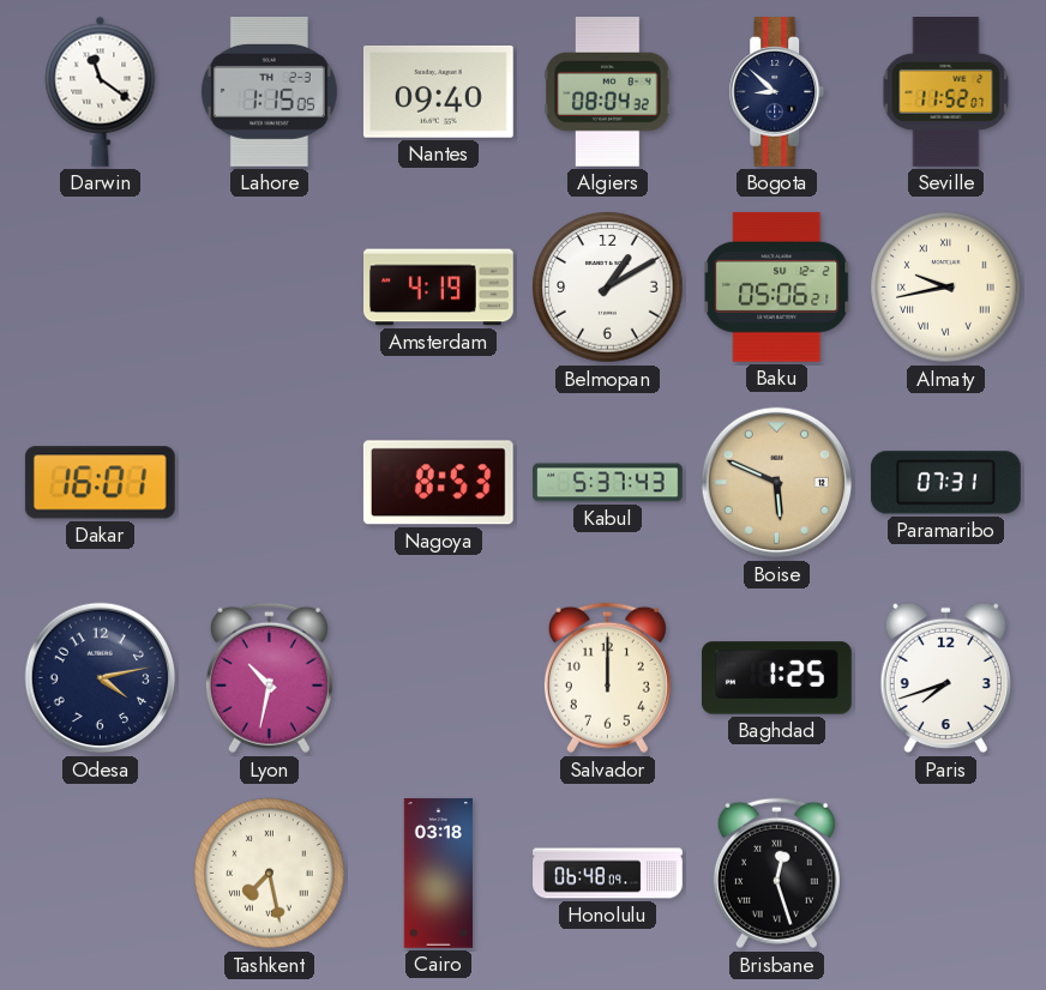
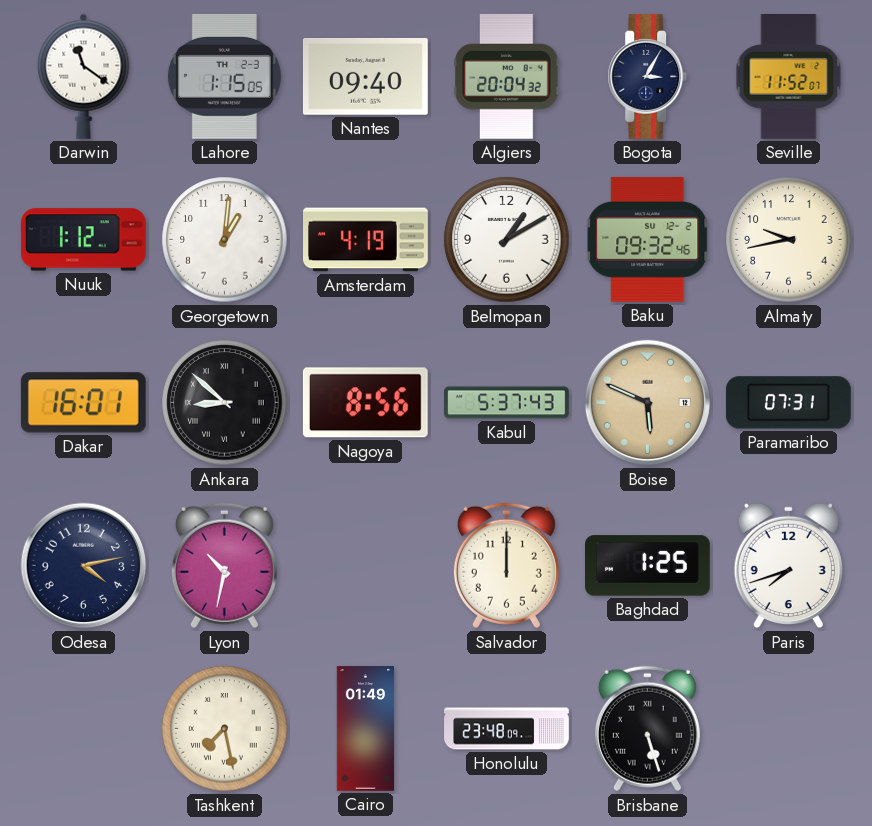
Algiers: 08:04 -> 20:04
Bogota: 8:52 -> 3:05
Nuuk: none -> 1:12
Georgetown: none -> 1:01
Baku: 05:06 -> 09:32
Almaty numerals: Roman -> Arabic
Ankara: none -> 8:52
Nagoya: 8:53 -> 8:56
Cairo: 03:18 -> 01:49
Honolulu: 06:48 -> 23:48
Brisbane: 12:27 -> 5:27
